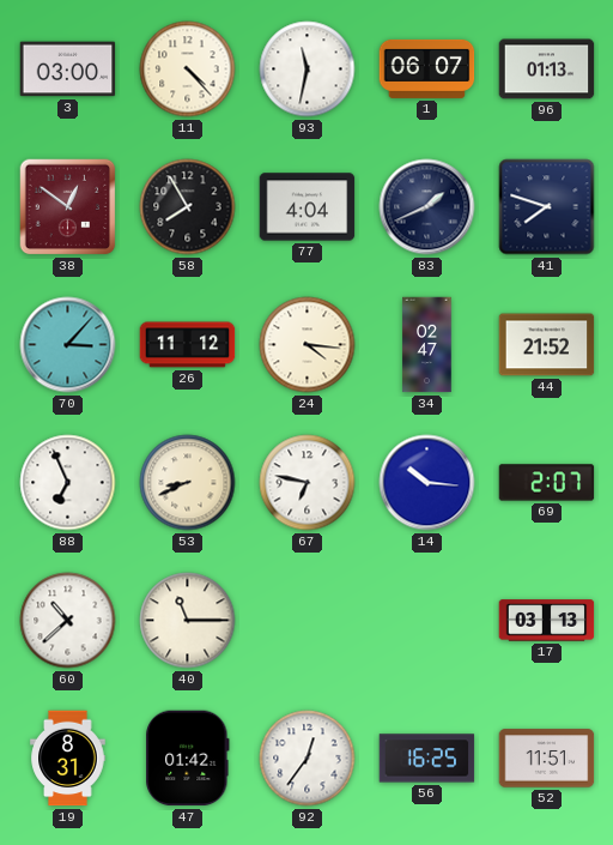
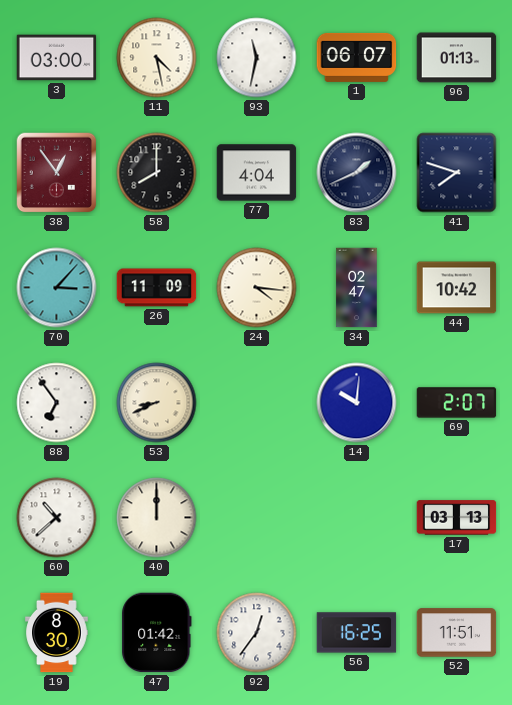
11: 4:23 -> 4:28
38: 12:51 -> 12:54
58: 7:55 -> 8:00
26: 11:12 -> 11:09
44: 21:52 -> 10:42
88: 6:56 -> 6:54
67: 6:47 -> none
14: 10:16 -> 10:01
40: 11:15 -> 12:00
19: 8:31 -> 8:30
